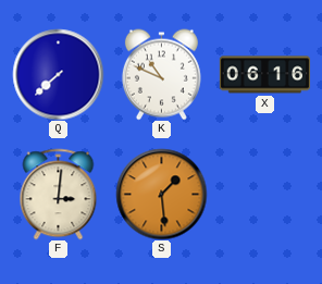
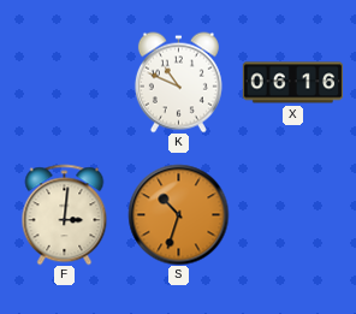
Q: 7:38 -> none
S: 1:29 -> 10:33
